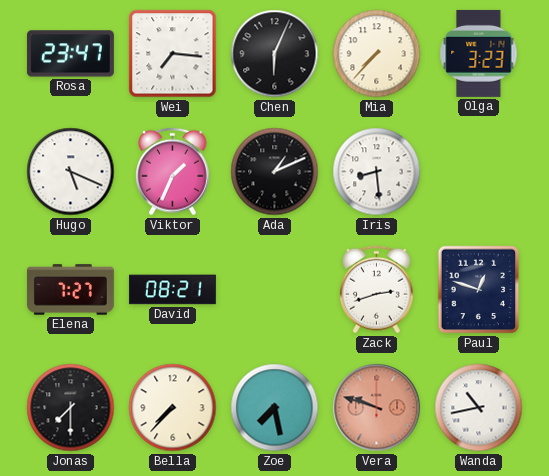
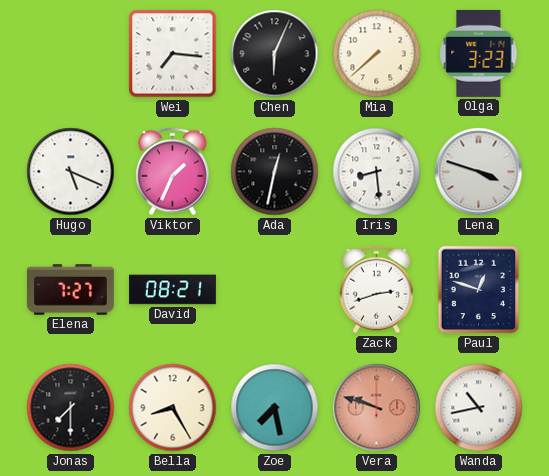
Rosa: 23:47 -> none
Mia: 7:37 -> 7:38
Ada: 1:11 -> 12:32
Lena: none -> 3:48
Bella: 7:37 -> 8:25
